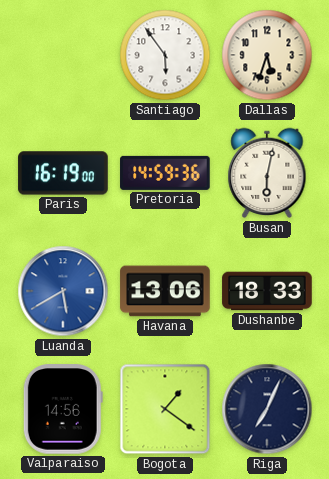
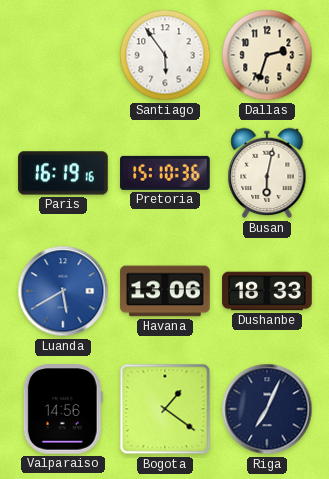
Dallas: 5:33 -> 2:33
Paris: 16:19:00 -> 16:19:16
Pretoria: 14:59 -> 15:10
